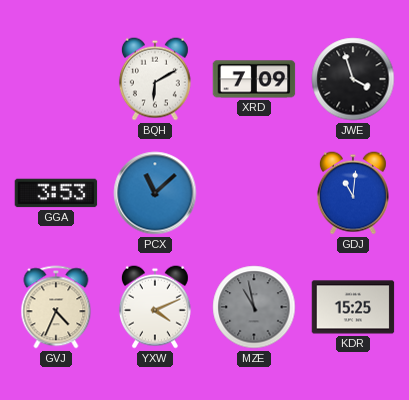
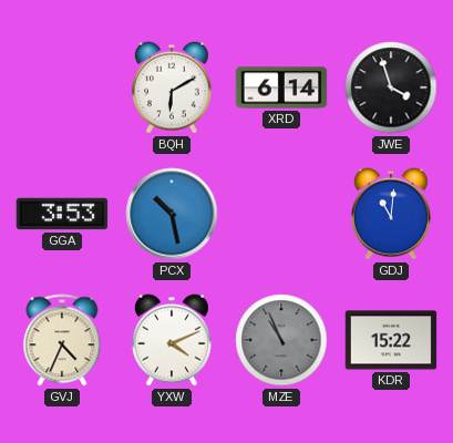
XRD: 7:09 -> 6:14
PCX: 11:08 -> 10:28
MZE: 10:58 -> 10:56
KDR: 15:25 -> 15:22
